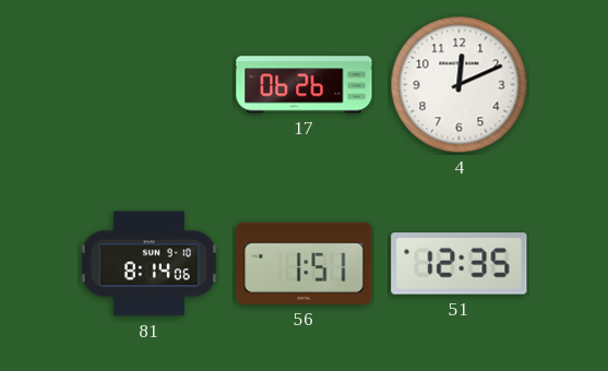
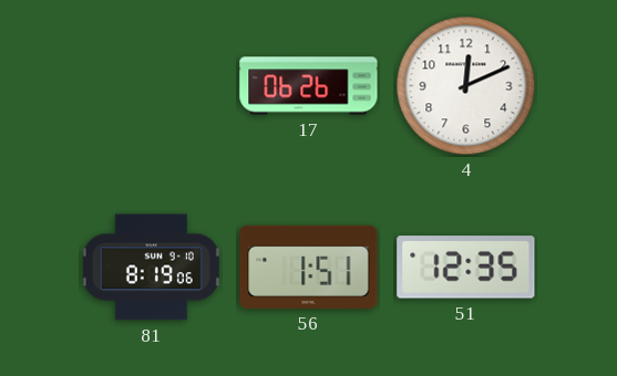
81: 8:14 -> 8:19
